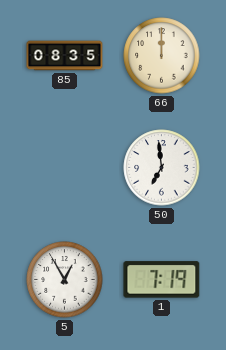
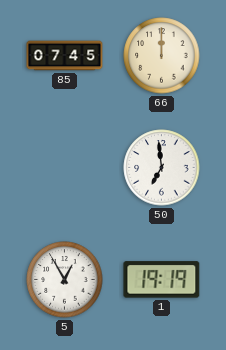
85: 08:35 -> 07:45
1: 7:19 -> 19:19
